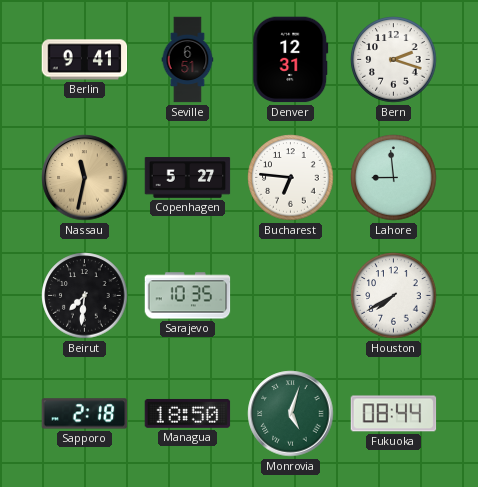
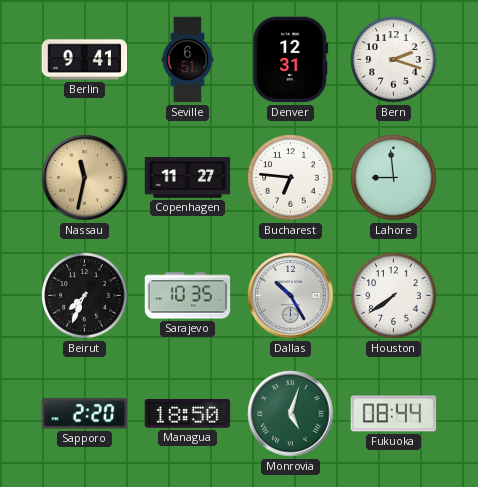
Copenhagen: 5:27 -> 11:27
Beirut: 7:31 -> 7:34
Dallas: none -> 10:25
Houston: 7:40 -> 7:39
Sapporo: 2:18 -> 2:20
